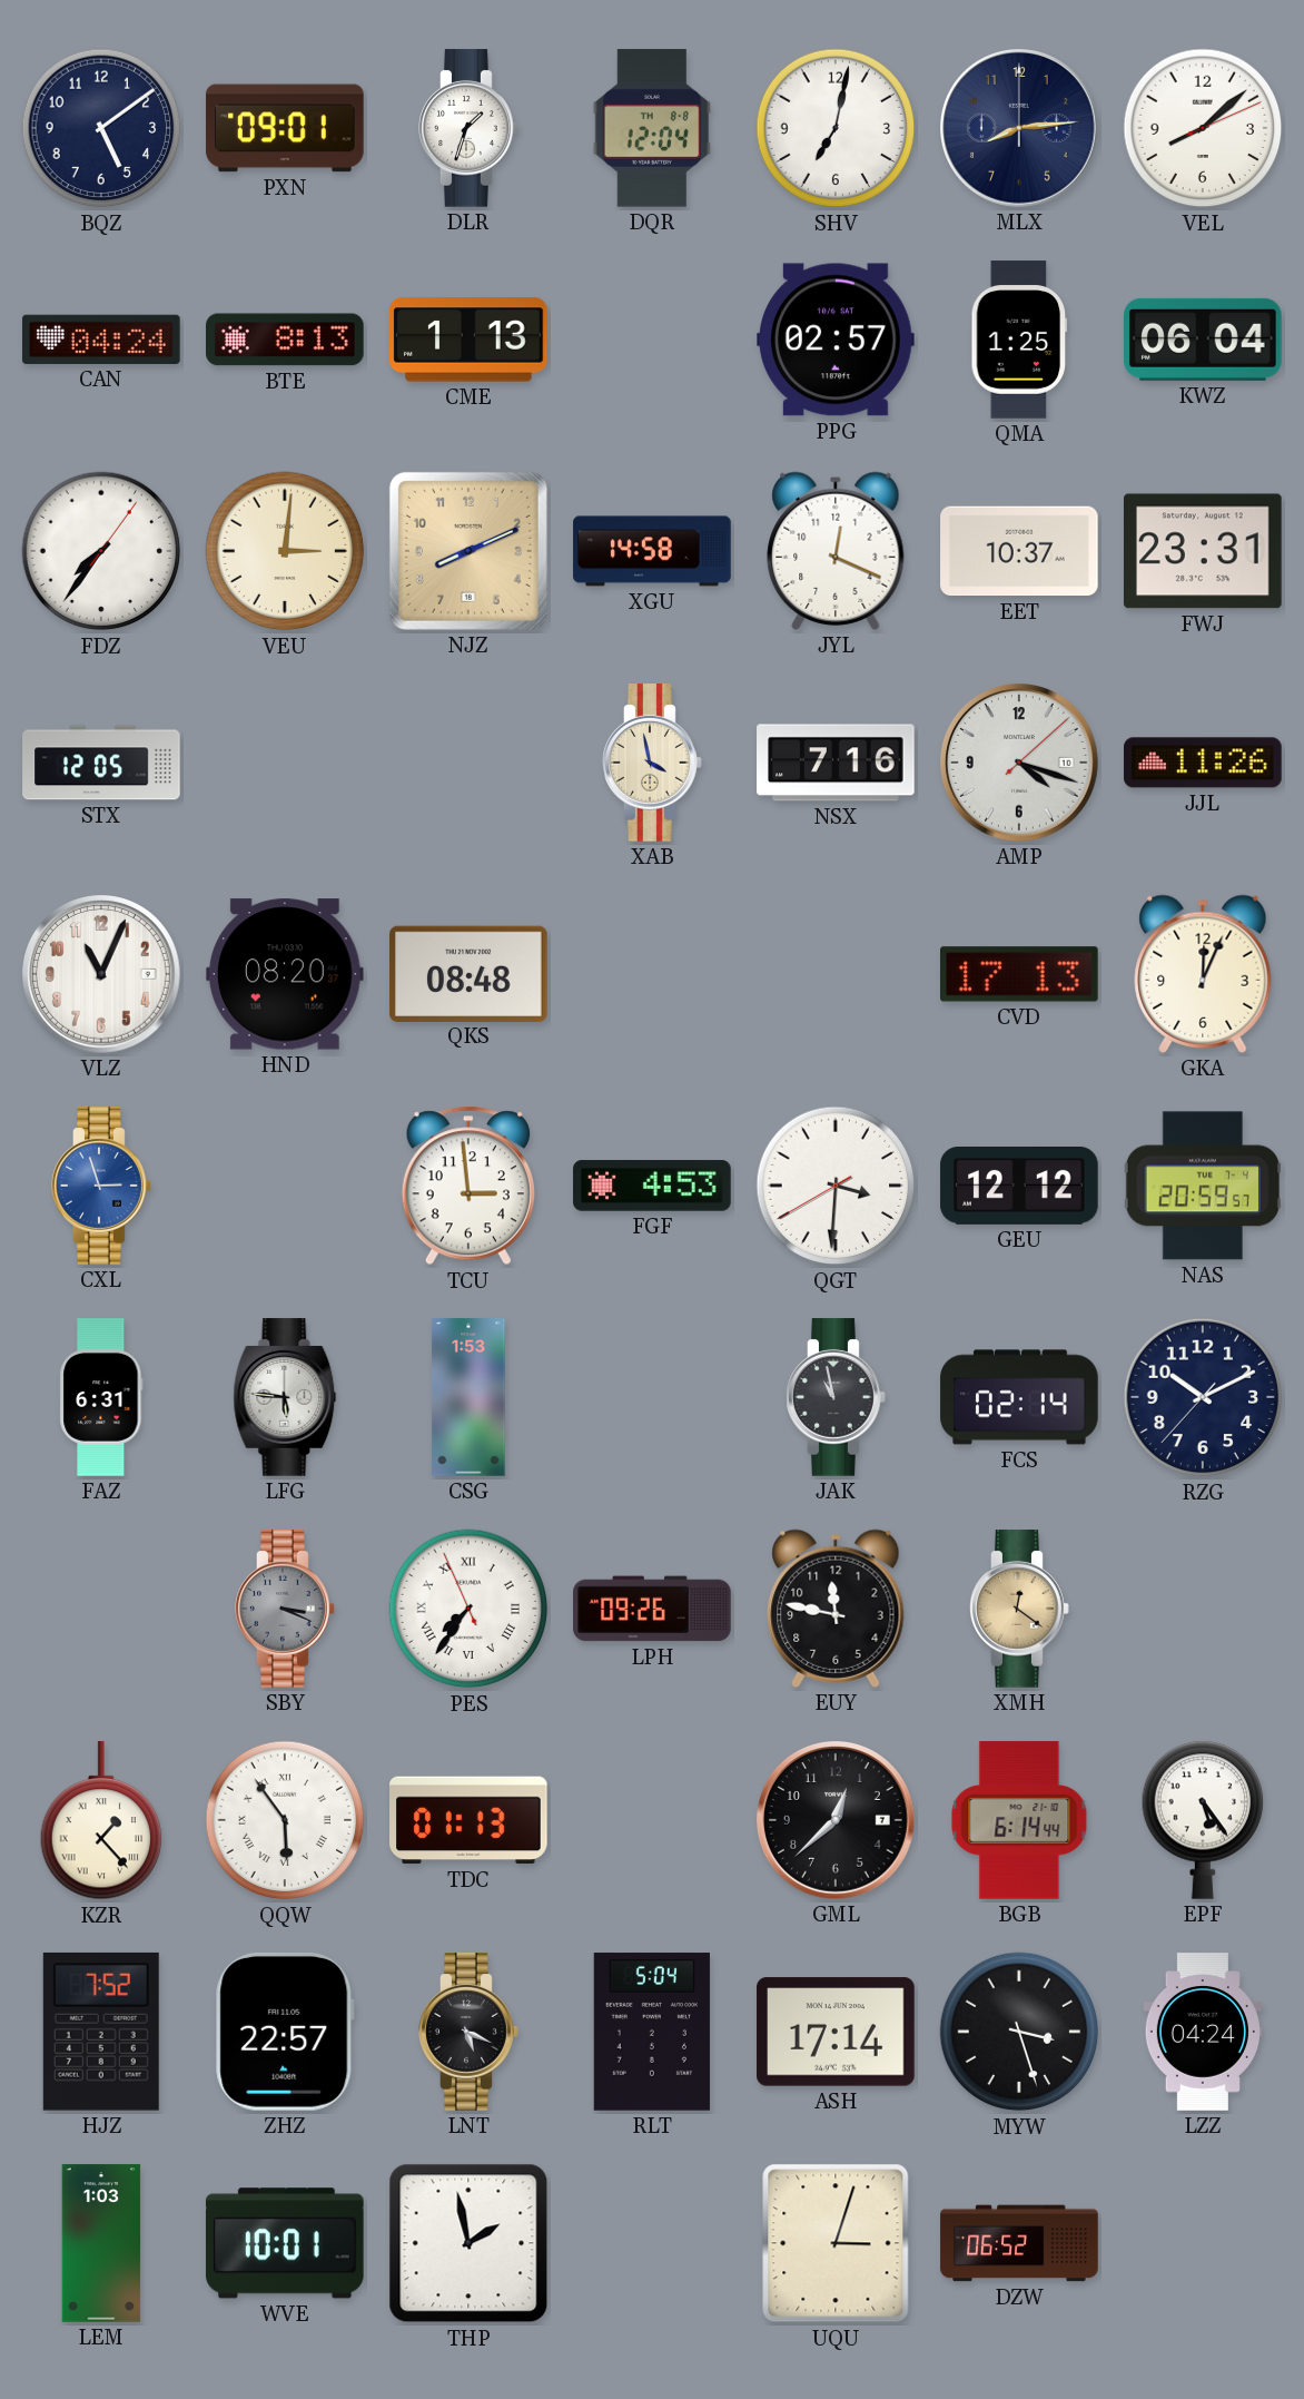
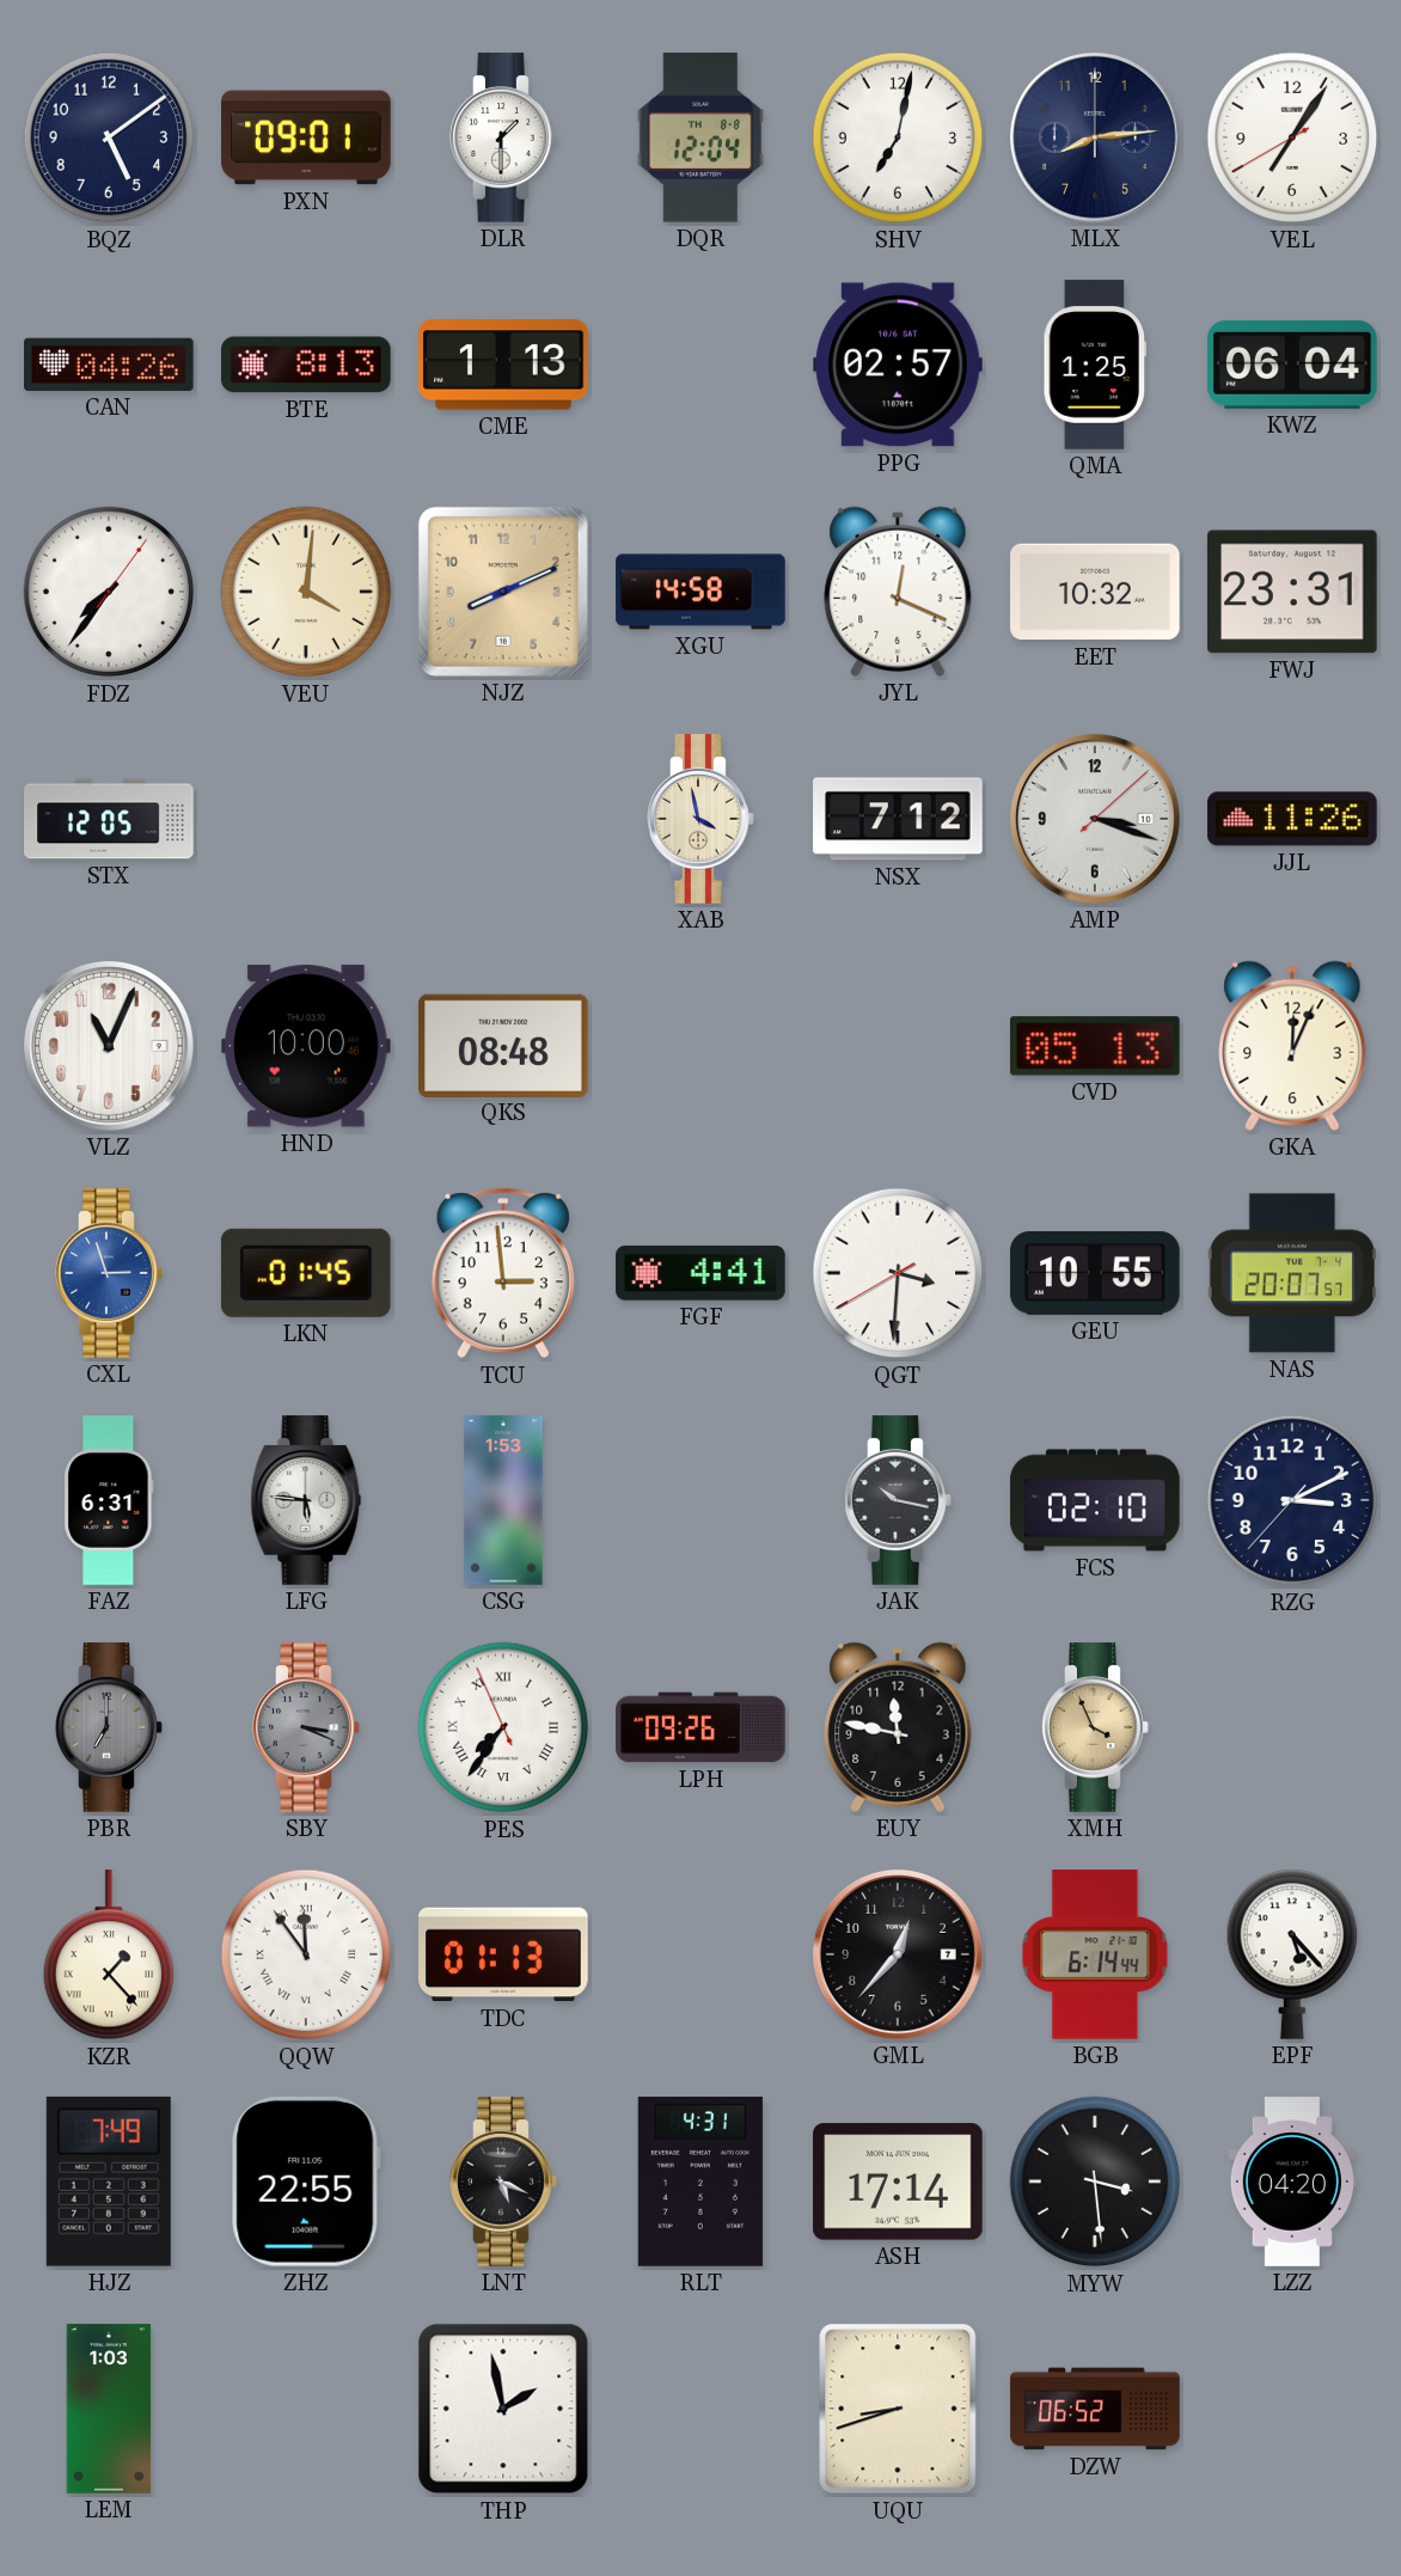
DLR: 1:33 -> 1:30
VEL: 8:08 -> 7:05
CAN: 04:24 -> 04:26
VEU: 3:01 -> 4:01
EET: 10:37 -> 10:32
NSX: 7:16 -> 7:12
AMP: 4:18 -> 3:18
HND: 08:20 -> 10:00
CVD: 17:13 -> 05:13
LKN: none -> 01:45
FGF: 4:53 -> 4:41
GEU: 12:12 -> 10:55
NAS: 20:59 -> 20:07
JAK: 10:58 -> 10:17
FCS: 02:14 -> 02:10
RZG: 10:10 -> 3:10
PBR: none -> 7:00
XMH: 12:21 -> 3:56
QQW: 5:54 -> 11:54
GML: 12:38 -> 12:37
EPF: 5:24 -> 5:23
HJZ: 7:52 -> 7:49
ZHZ: 22:57 -> 22:55
RLT: 5:04 -> 4:31
MYW: 3:27 -> 3:29
LZZ: 04:24 -> 04:20
WVE: 10:01 -> none
UQU: 3:03 -> 8:42
